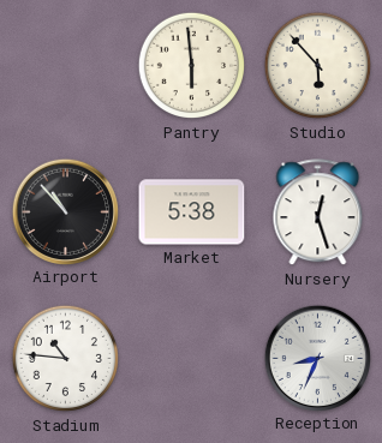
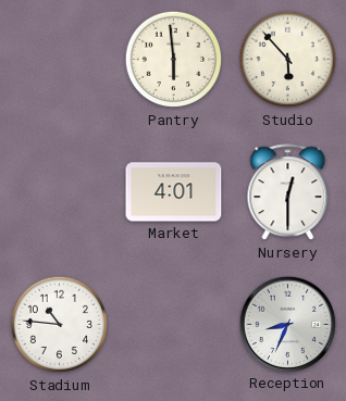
Airport: 10:53 -> none
Market: 5:38 -> 4:01
Nursery: 12:27 -> 12:30
